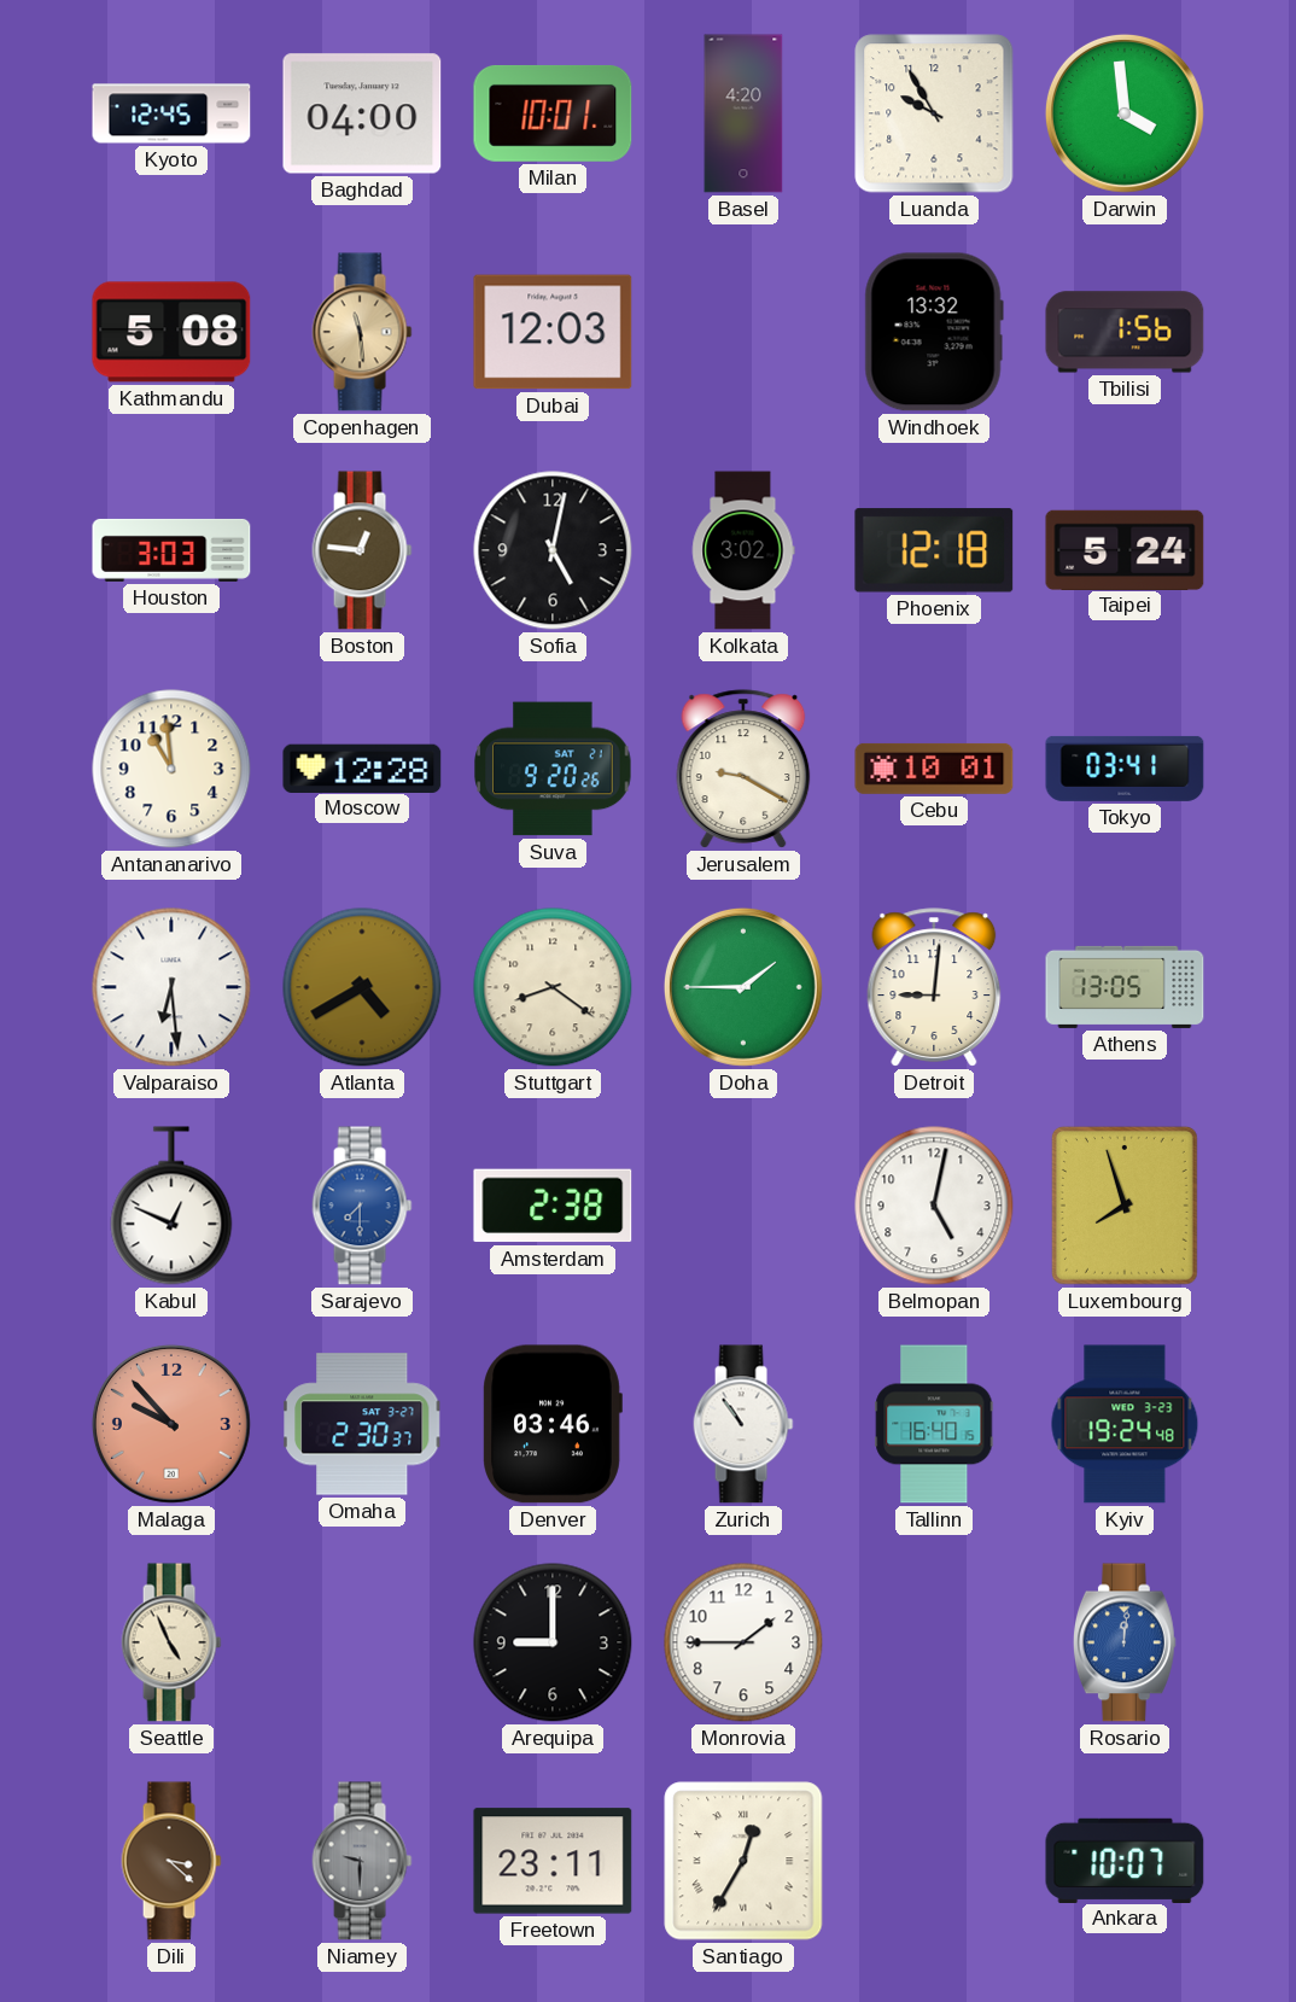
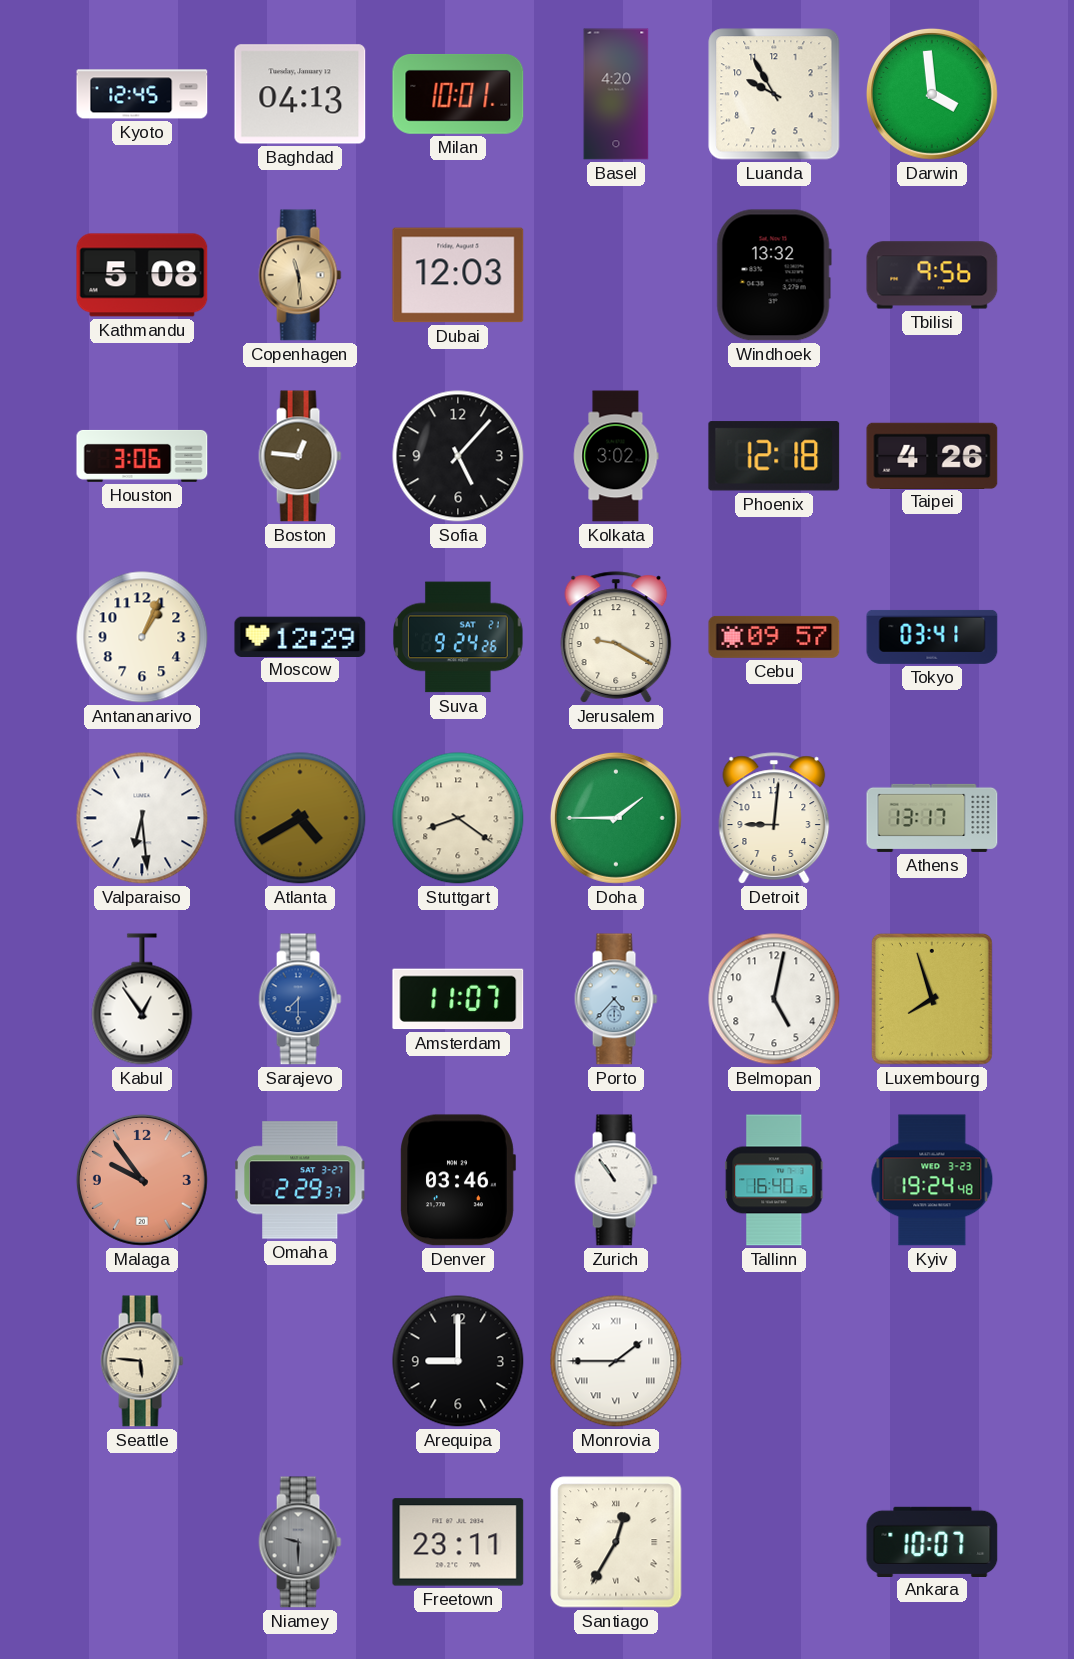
Baghdad: 04:00 -> 04:13
Tbilisi: 1:56 -> 9:56
Houston: 3:03 -> 3:06
Sofia: 5:02 -> 5:07
Taipei: 5:24 -> 4:26
Antananarivo: 10:59 -> 1:04
Moscow: 12:28 -> 12:29
Suva: 9:20 -> 9:24
Cebu: 10:01 -> 09:57
Athens: 13:05 -> 13:17
Kabul: 12:49 -> 12:54
Amsterdam: 2:38 -> 11:07
Porto: none -> 4:37
Malaga: 9:53 -> 9:54
Omaha: 2:30 -> 2:29
Seattle: 4:56 -> 5:46
Monrovia numerals: Arabic -> Roman
Rosario: 12:01 -> none
Dili: 3:22 -> none
